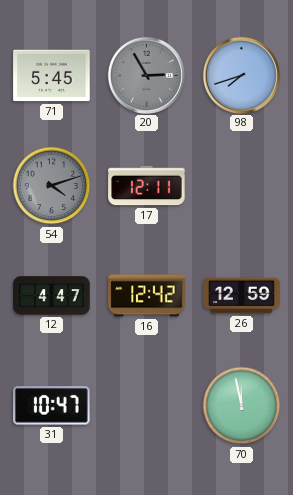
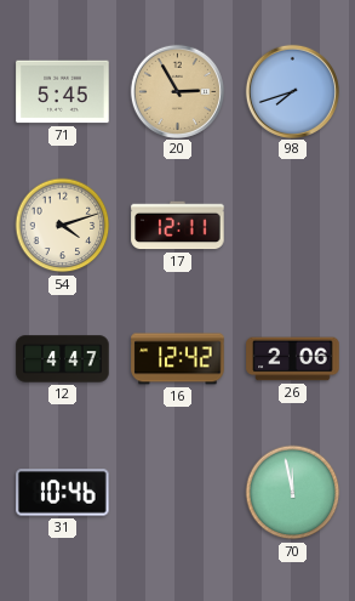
20 dial: grey -> champagne
54 dial: grey -> cream
26: 12:59 -> 2:06
31: 10:47 -> 10:46
